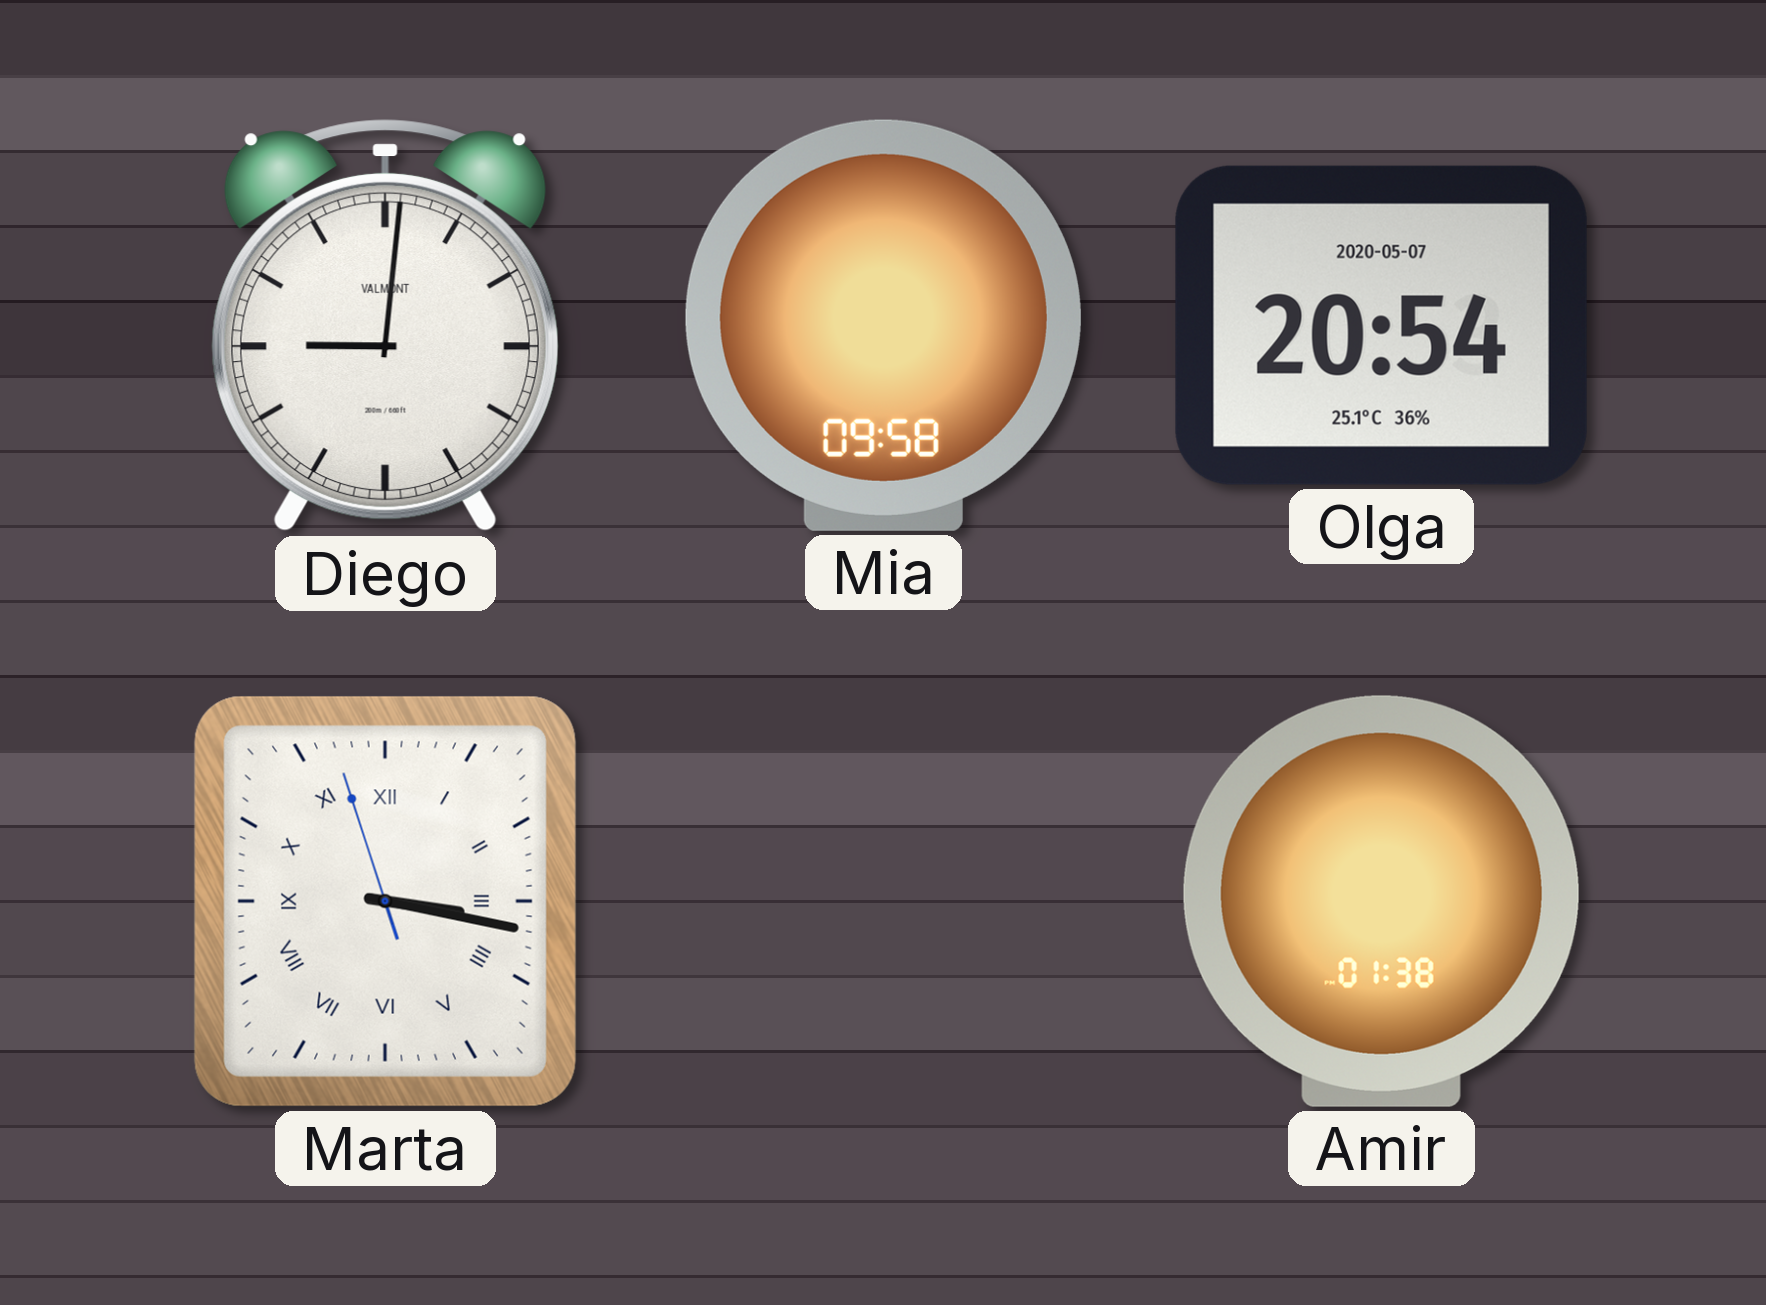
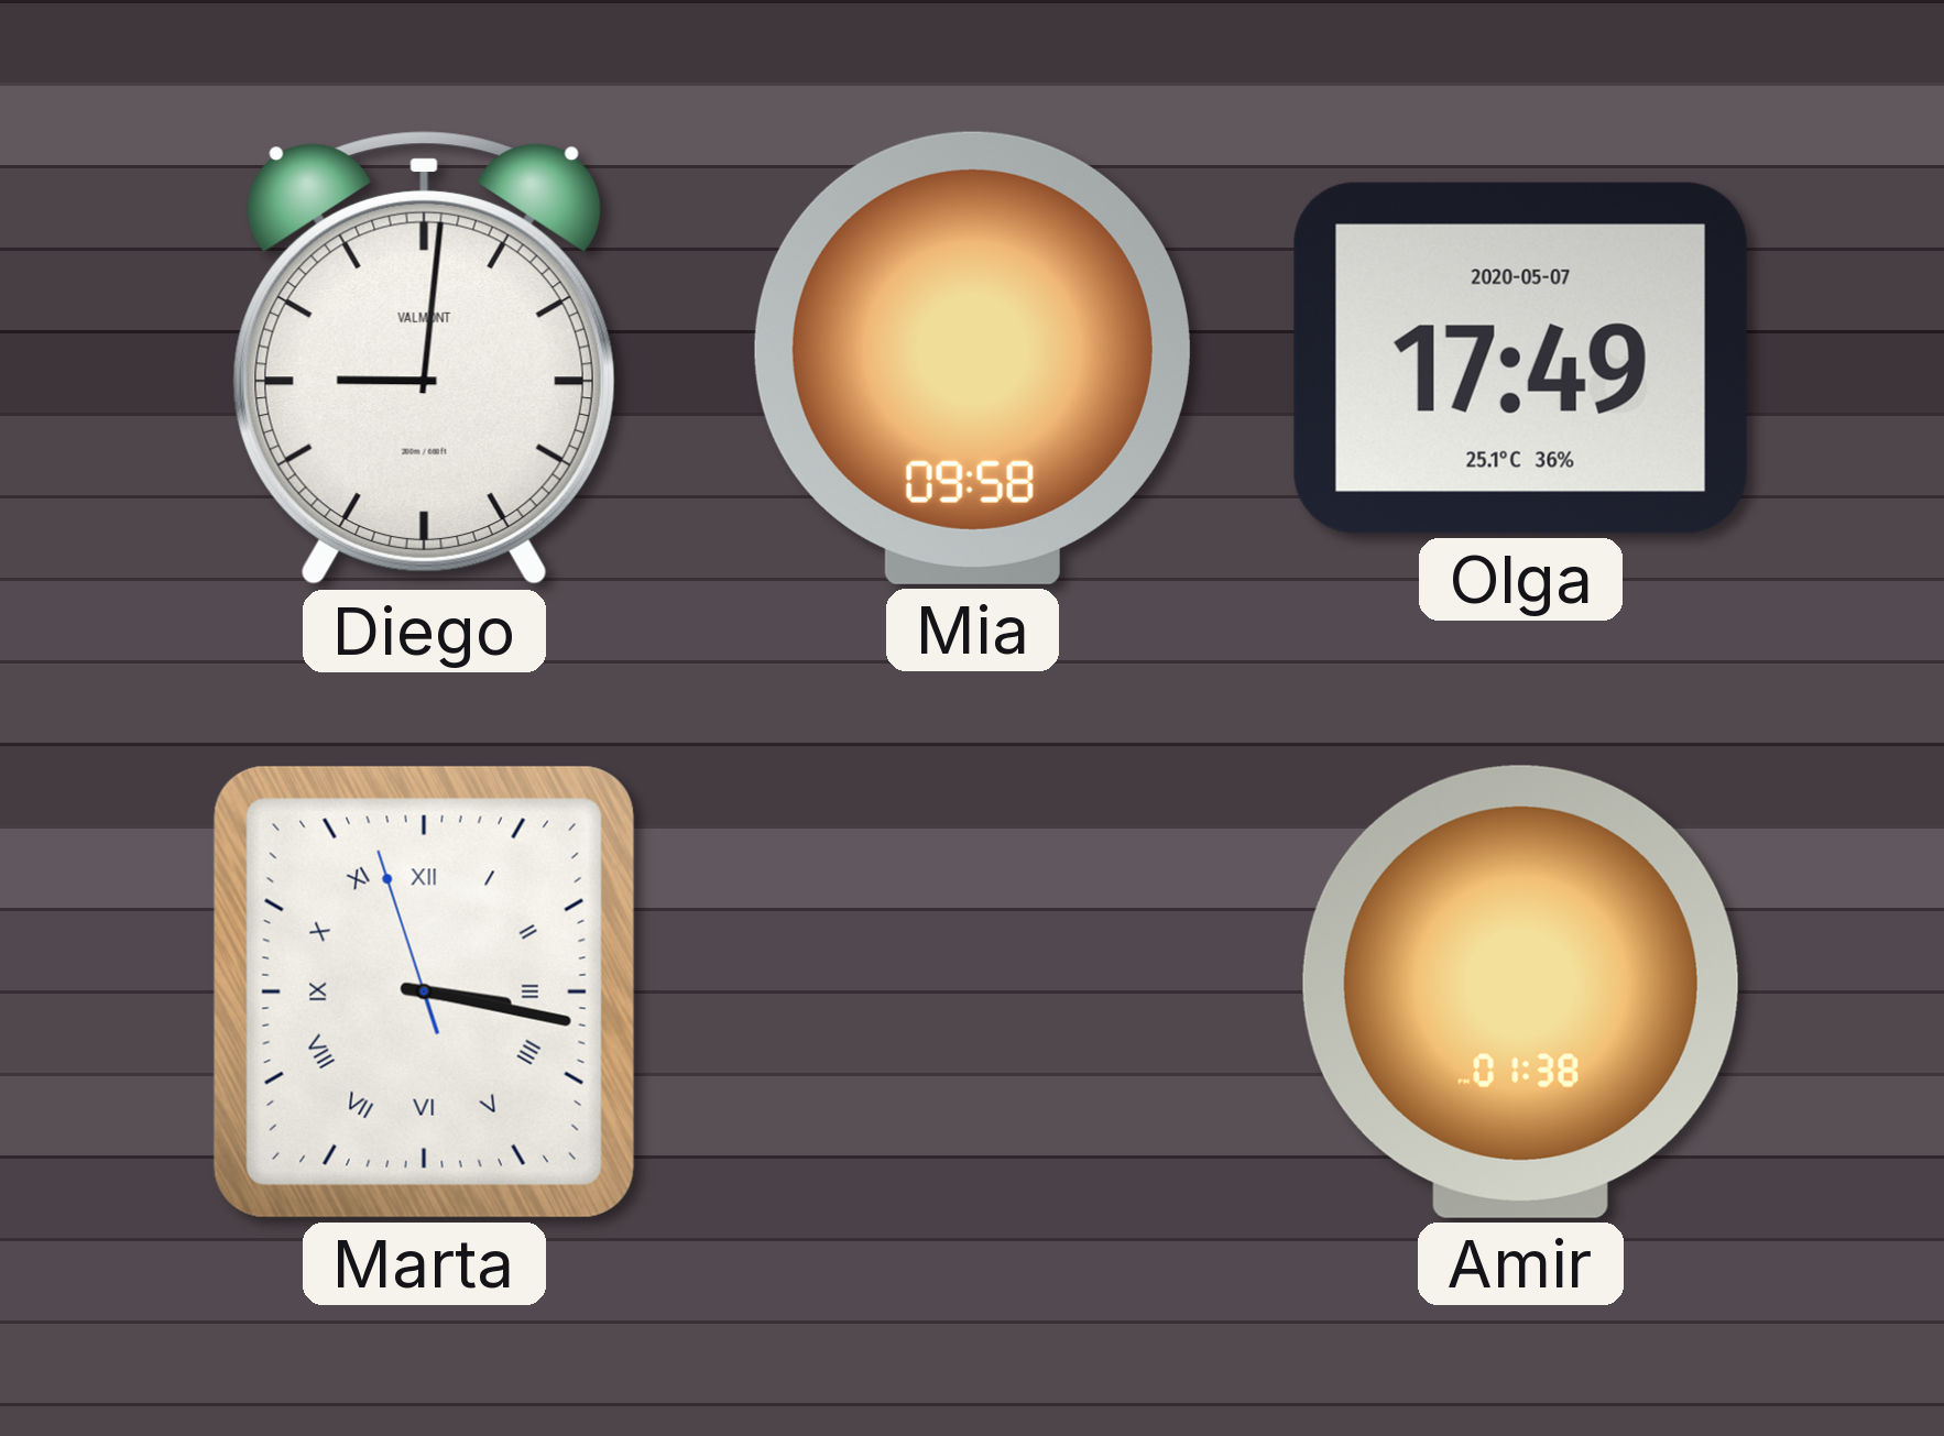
Olga: 20:54 -> 17:49
